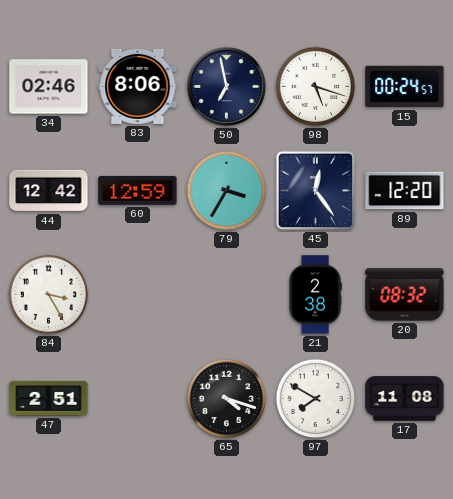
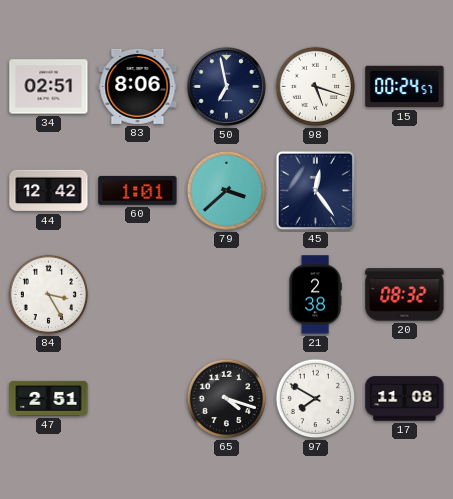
34: 02:46 -> 02:51
60: 12:59 -> 1:01
79: 3:35 -> 3:38
89: 12:20 -> none
